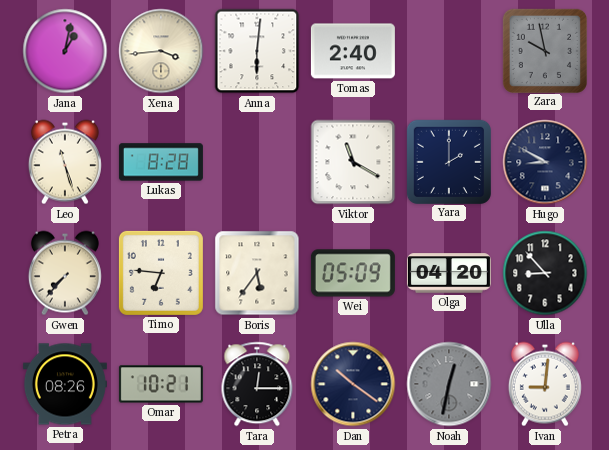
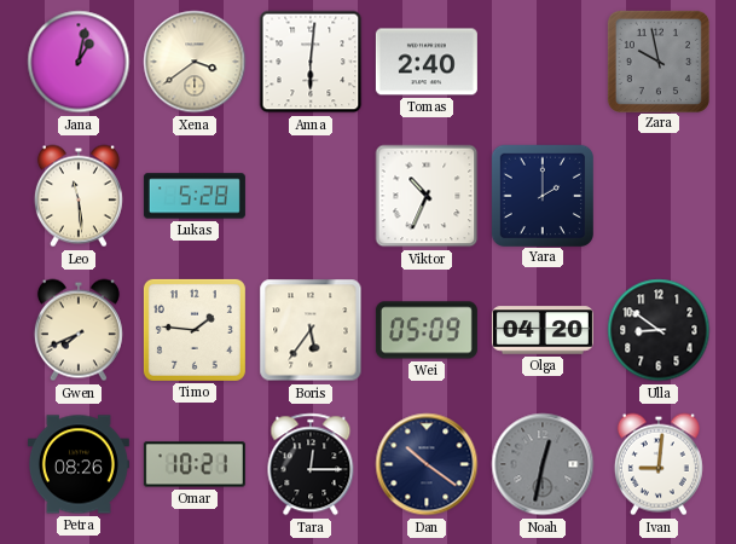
Xena: 3:44 -> 3:39
Leo: 11:27 -> 11:29
Lukas: 8:28 -> 5:28
Viktor: 11:20 -> 10:34
Hugo: 8:50 -> none
Gwen: 7:37 -> 7:41
Timo: 6:46 -> 1:46
Ulla: 8:53 -> 8:51
